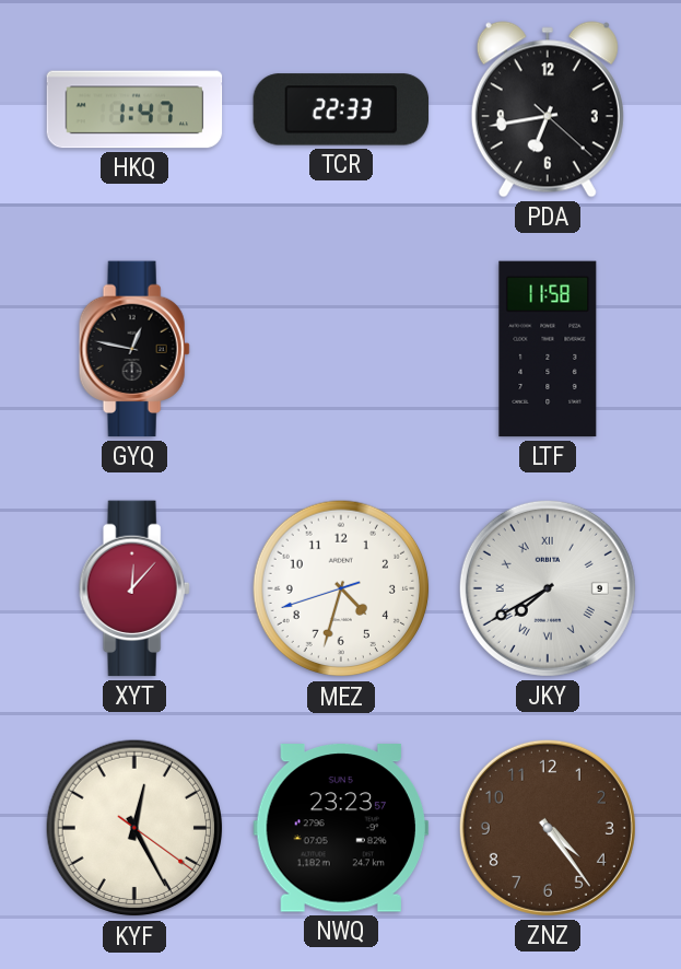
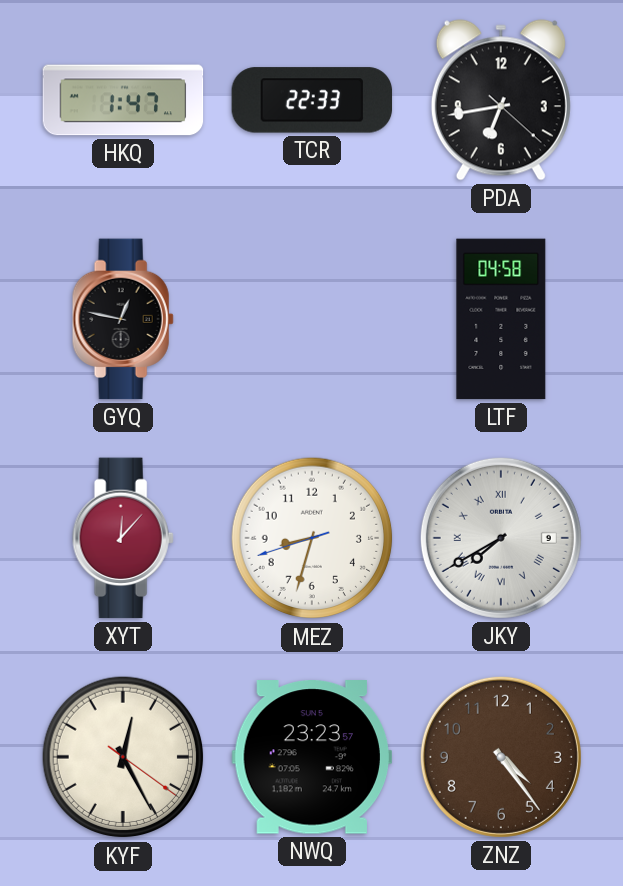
LTF: 11:58 -> 04:58
MEZ: 4:32 -> 8:32
